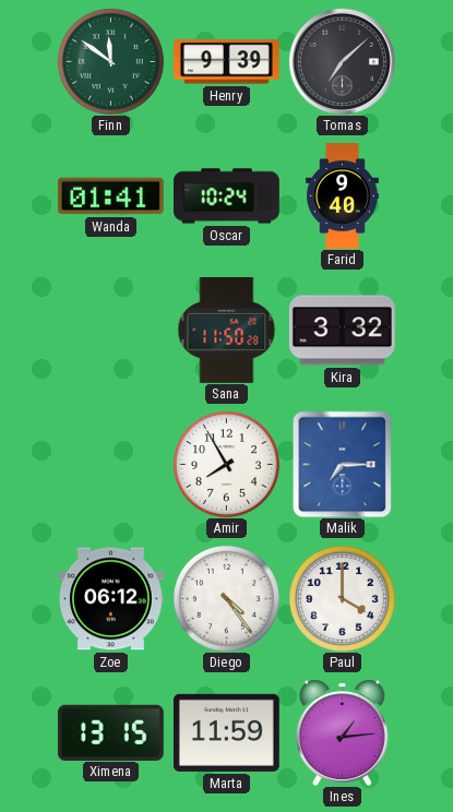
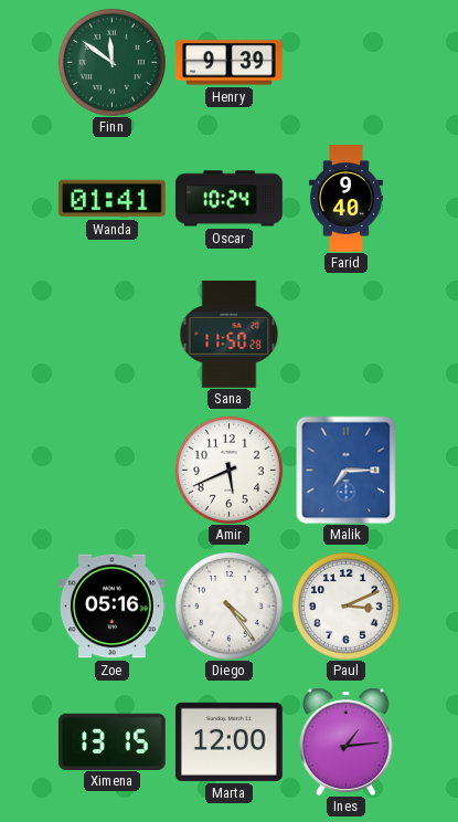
Tomas: 7:08 -> none
Kira: 3:32 -> none
Amir: 7:55 -> 5:41
Zoe: 06:12 -> 05:16
Paul: 4:00 -> 3:11
Marta: 11:59 -> 12:00
